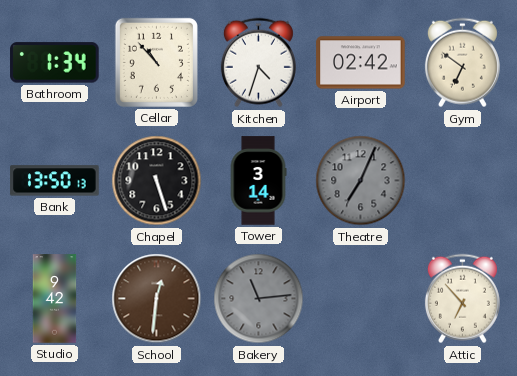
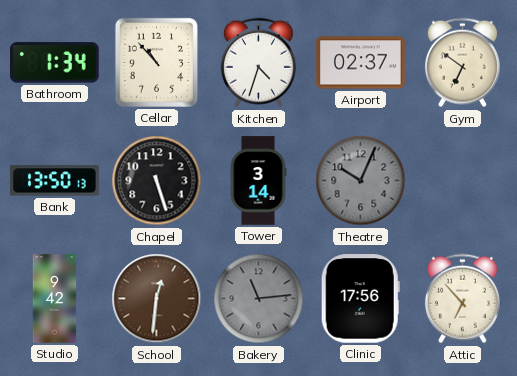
Airport: 02:42 -> 02:37
Theatre: 7:04 -> 10:04
Clinic: none -> 17:56
